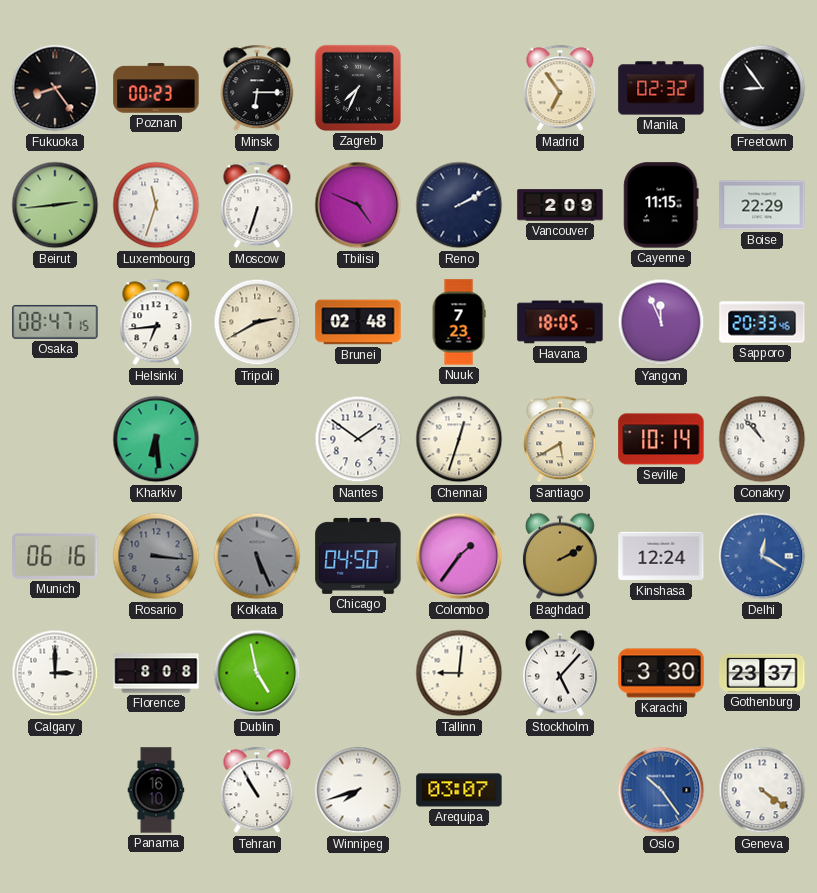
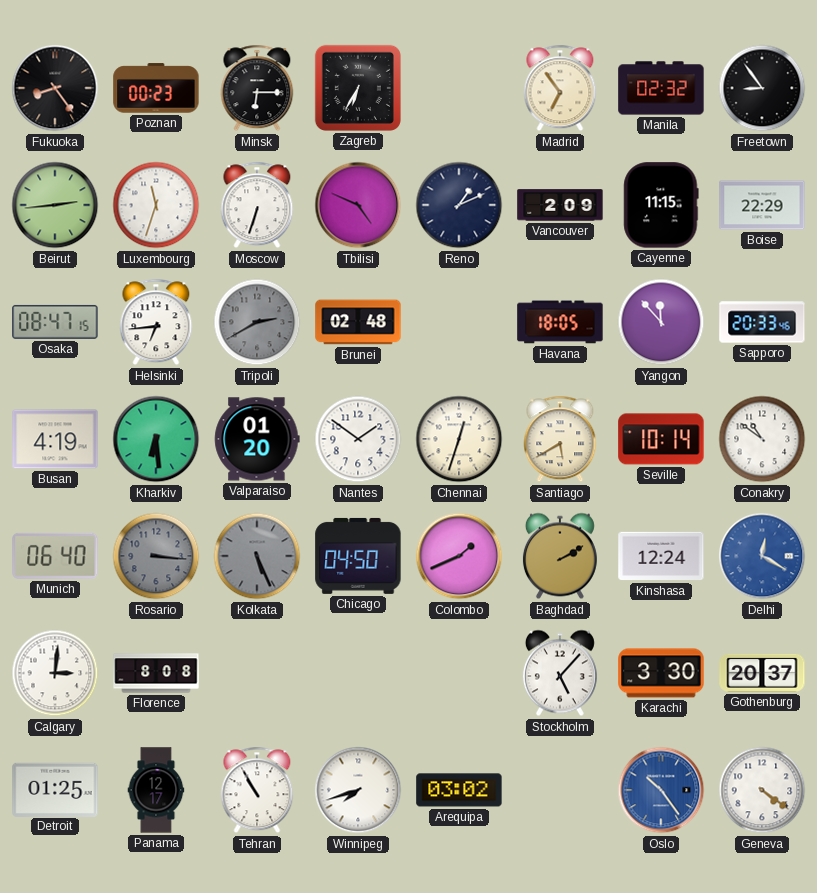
Zagreb: 7:34 -> 6:35
Reno: 2:10 -> 1:11
Tripoli dial: cream -> grey
Nuuk: 7:23 -> none
Yangon: 11:56 -> 11:53
Busan: none -> 4:19
Valparaiso: none -> 01:20
Conakry: 10:53 -> 10:51
Munich: 06:16 -> 06:40
Colombo: 1:36 -> 1:41
Calgary: 3:00 -> 3:01
Dublin: 4:58 -> none
Tallinn: 9:01 -> none
Gothenburg: 23:37 -> 20:37
Detroit: none -> 01:25
Panama: 16:10 -> 12:17
Arequipa: 03:07 -> 03:02
